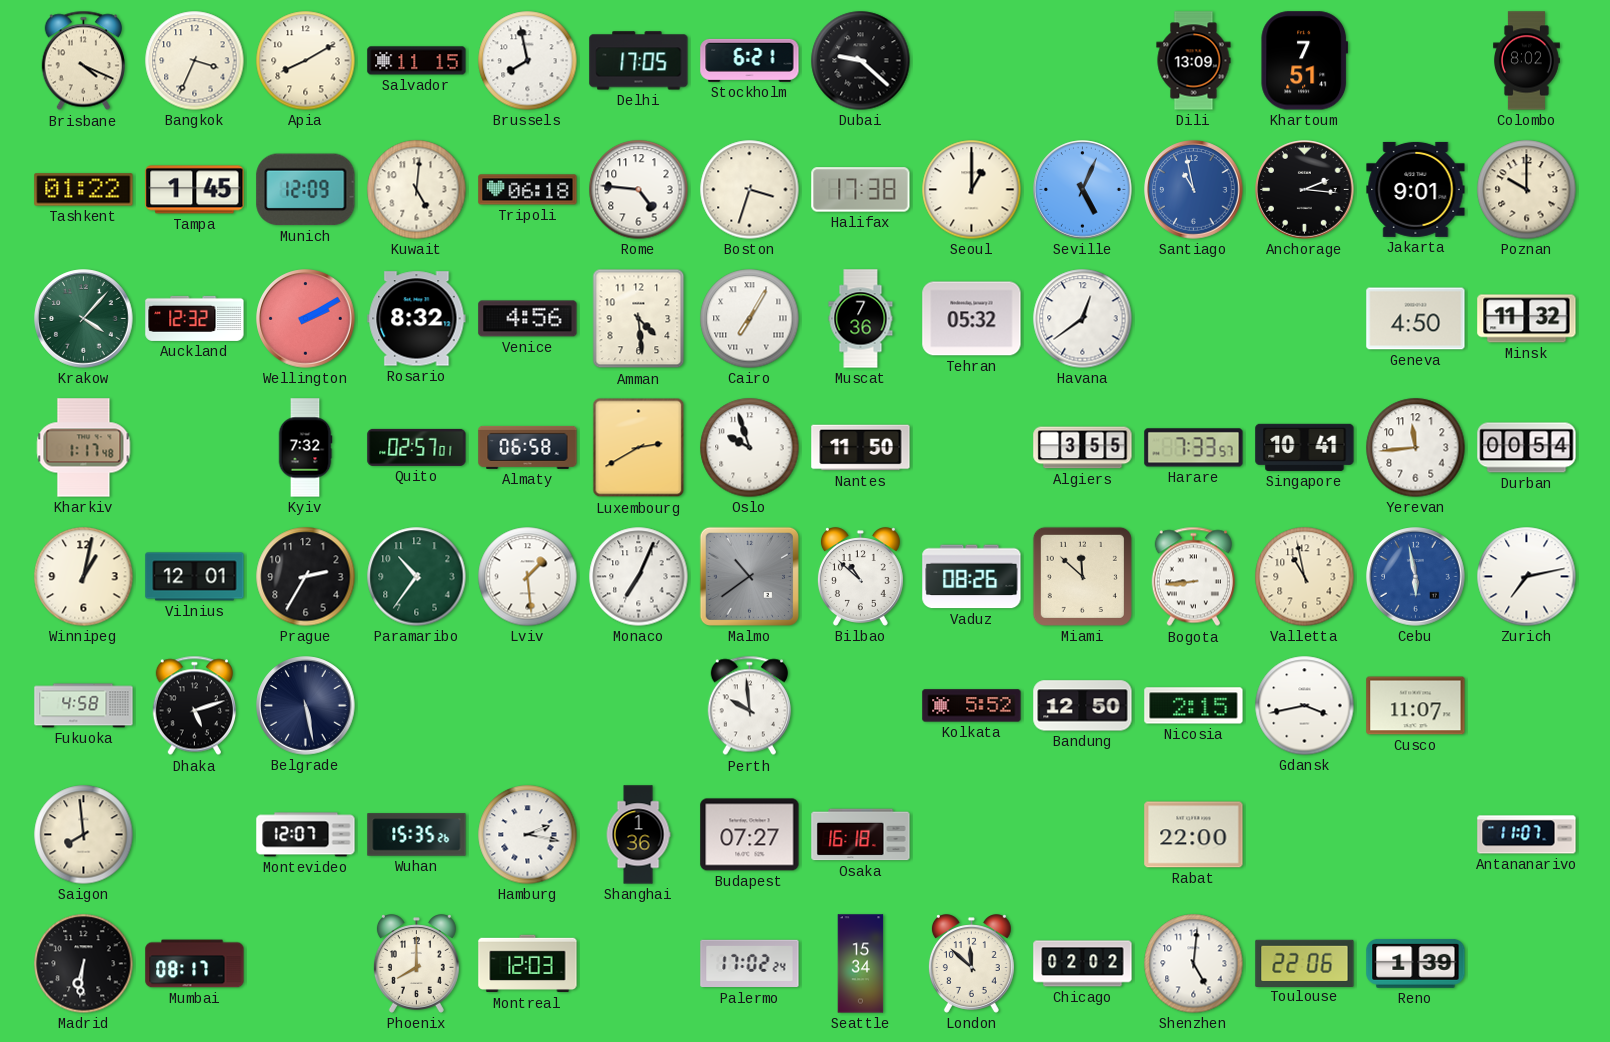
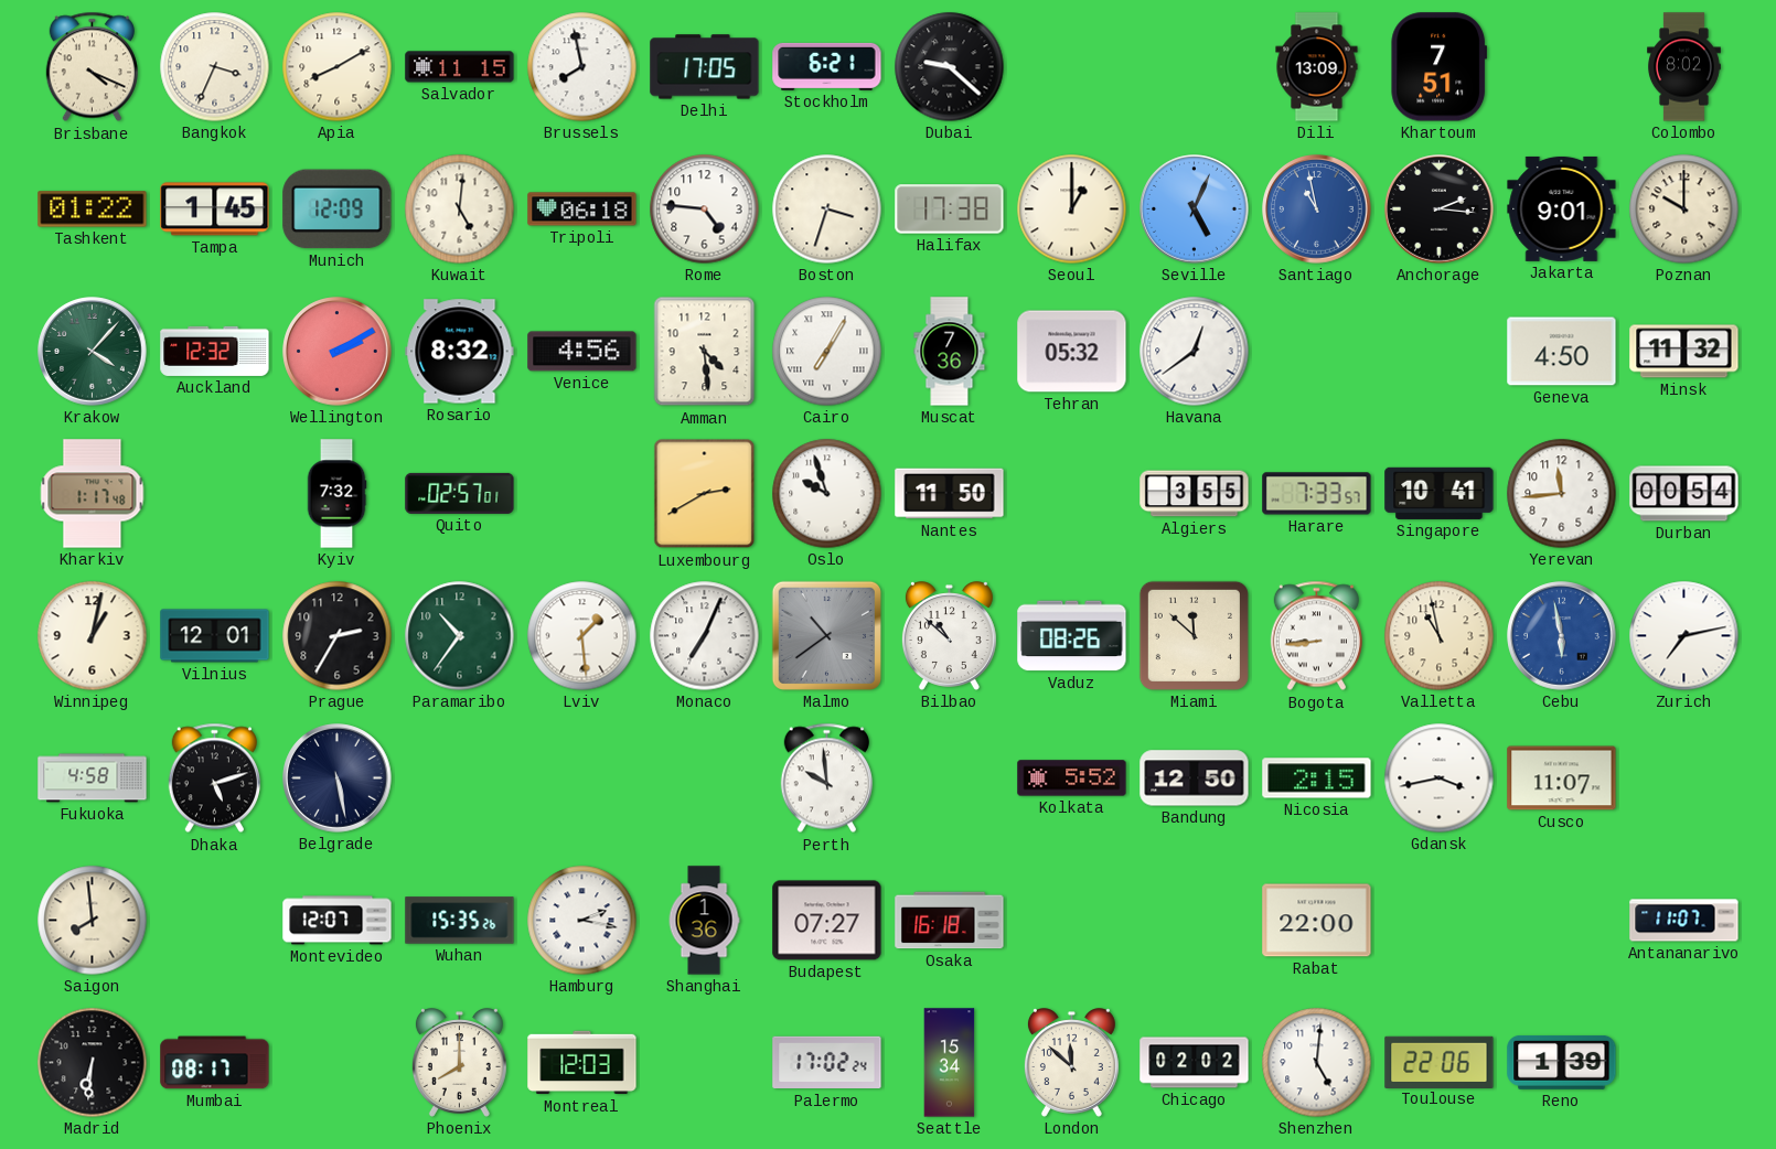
Almaty: 06:58 -> none
